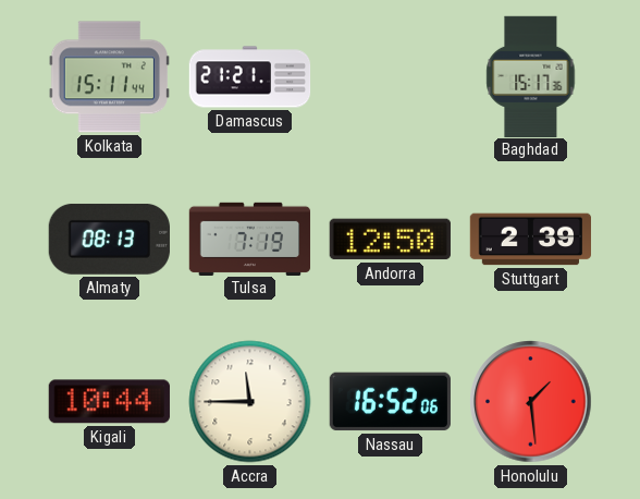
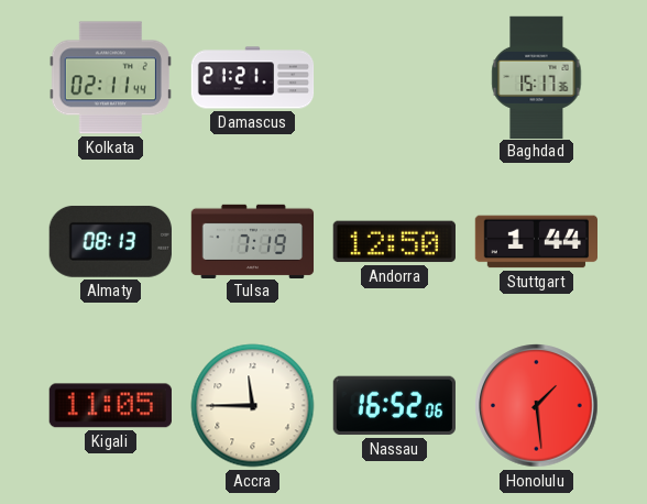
Kolkata: 15:11 -> 02:11
Stuttgart: 2:39 -> 1:44
Kigali: 10:44 -> 11:05
